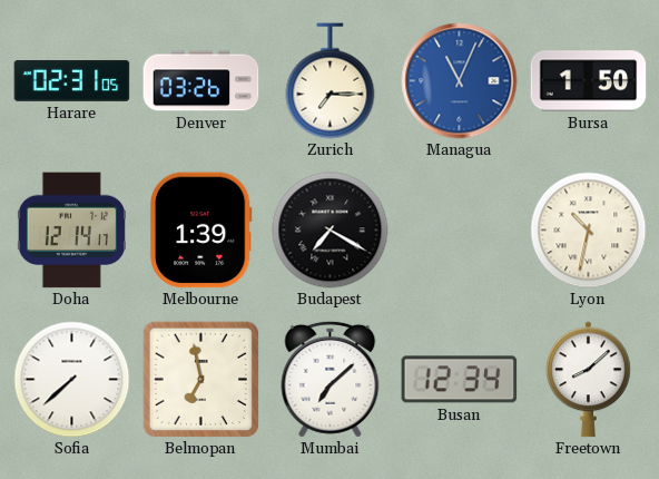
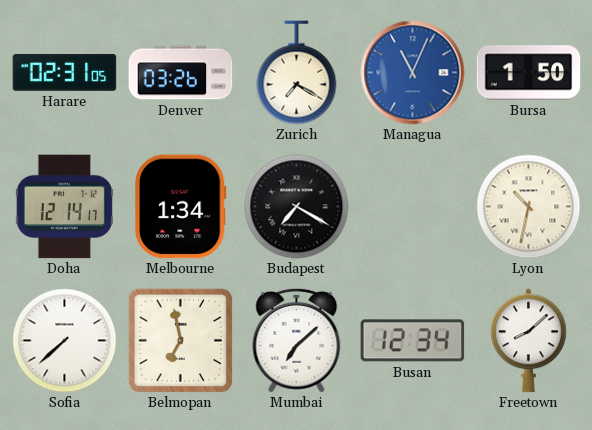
Zurich: 7:15 -> 7:20
Melbourne: 1:39 -> 1:34
